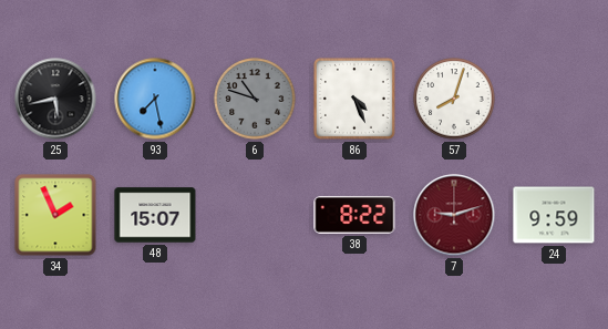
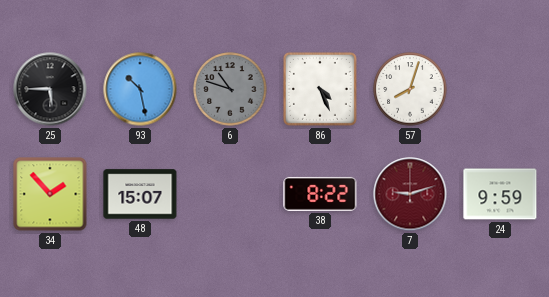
25: 5:43 -> 5:45
93: 7:28 -> 10:28
34: 1:56 -> 1:53
